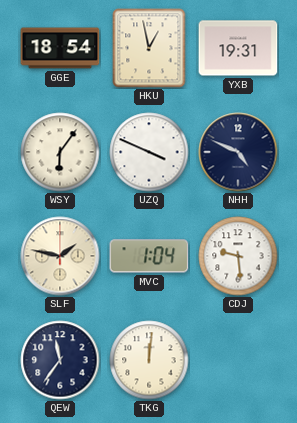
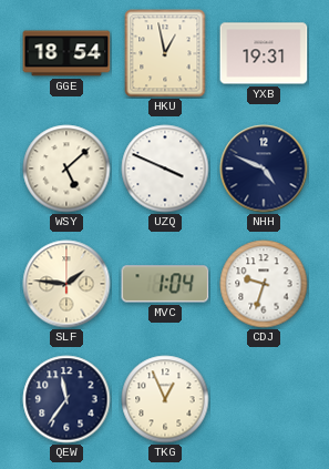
WSY: 6:06 -> 5:08
SLF: 1:47 -> 1:46
CDJ: 9:29 -> 9:33
TKG: 12:01 -> 12:56
